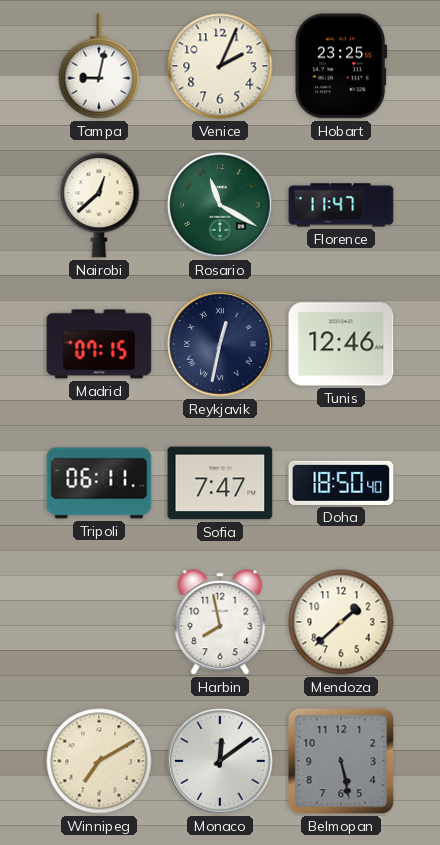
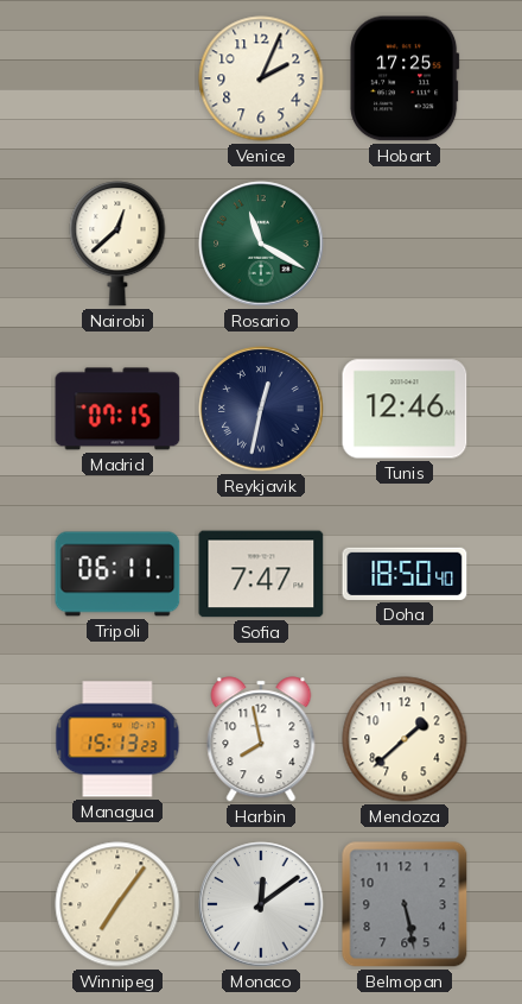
Tampa: 9:02 -> none
Hobart: 23:25 -> 17:25
Florence: 11:47 -> none
Managua: none -> 15:13
Winnipeg: 7:10 -> 7:06
